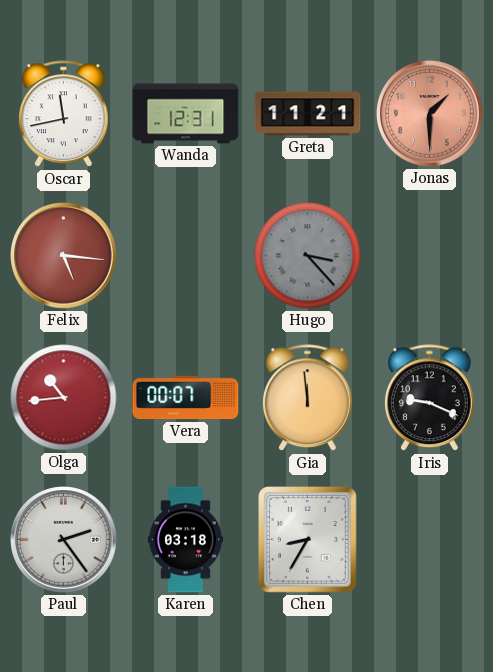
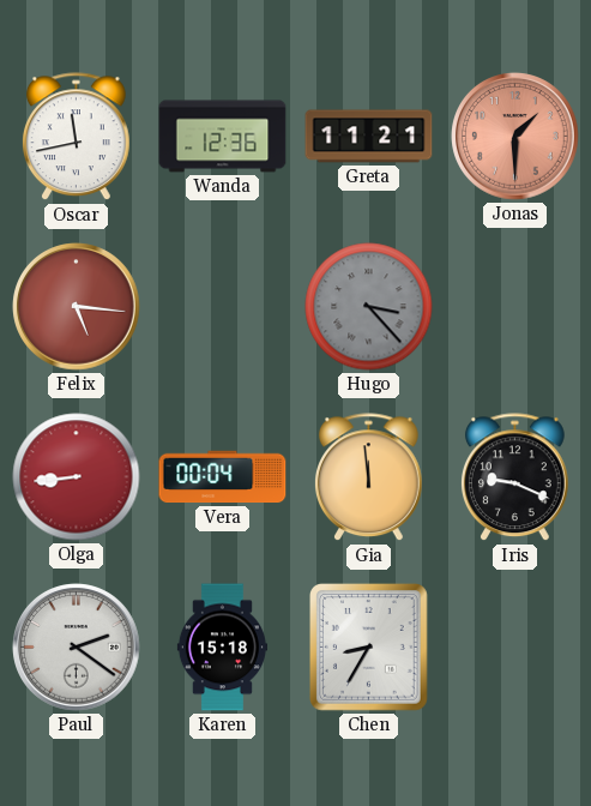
Wanda: 12:31 -> 12:36
Olga: 10:44 -> 8:44
Vera: 00:07 -> 00:04
Paul: 2:24 -> 2:21
Karen: 03:18 -> 15:18
